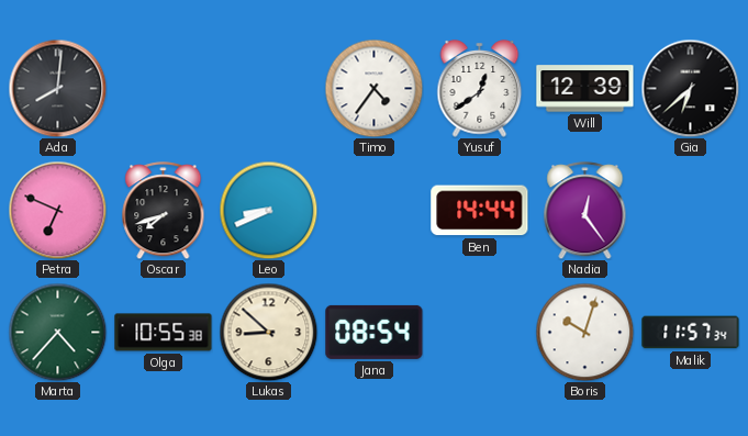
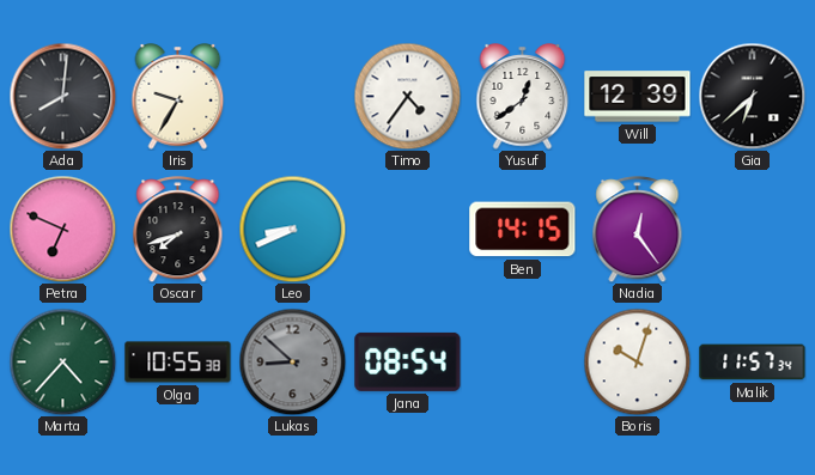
Iris: none -> 9:35
Ben: 14:44 -> 14:15
Lukas dial: cream -> grey
